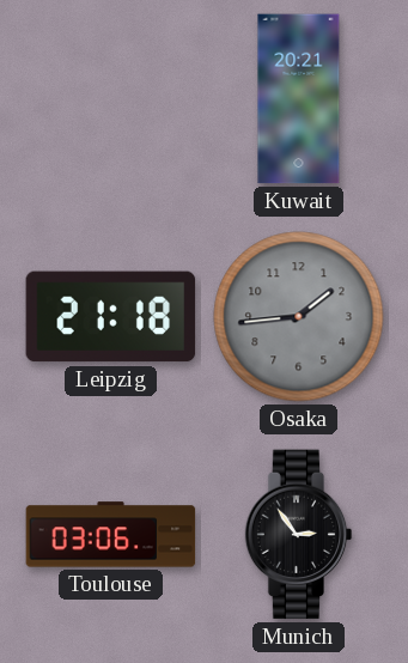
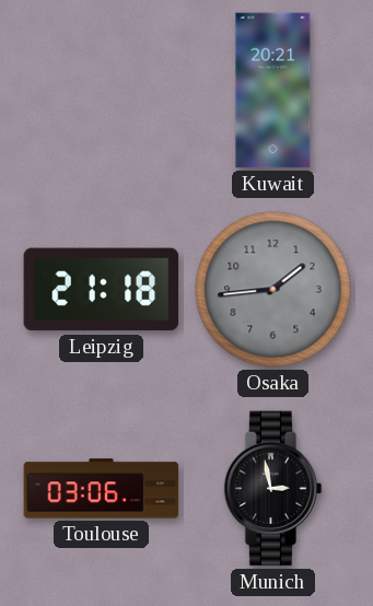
Munich: 2:54 -> 2:58
